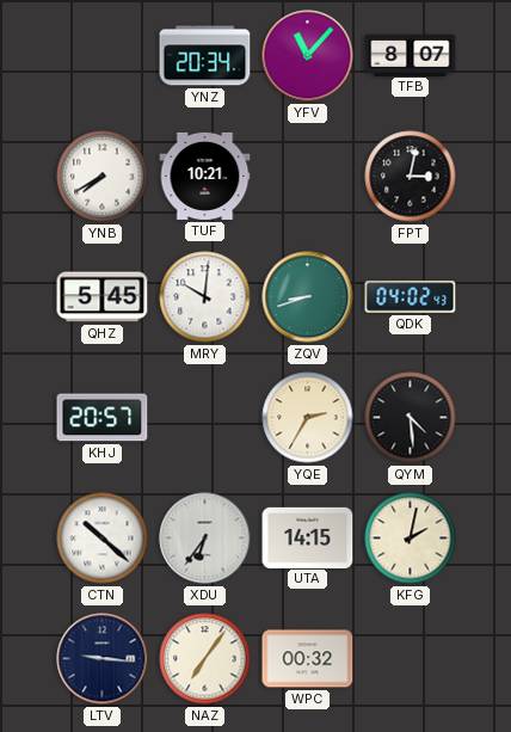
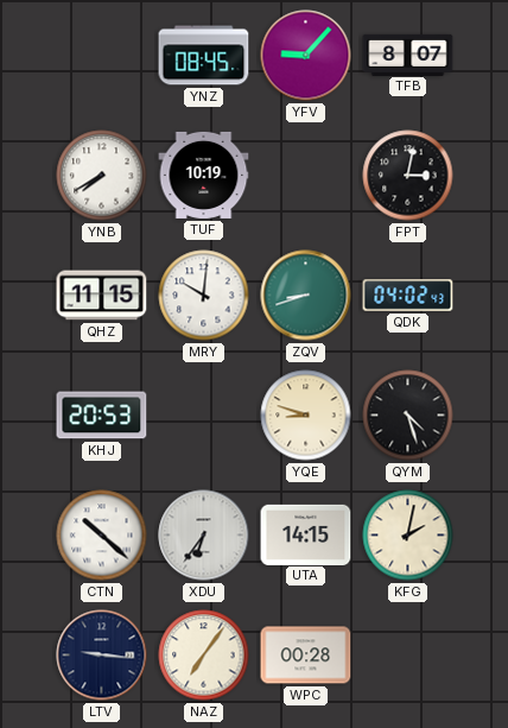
YNZ: 20:34 -> 08:45
YFV: 11:07 -> 9:07
TUF: 10:21 -> 10:19
QHZ: 5:45 -> 11:15
KHJ: 20:57 -> 20:53
YQE: 2:35 -> 8:48
QYM: 4:29 -> 4:27
WPC: 00:32 -> 00:28
